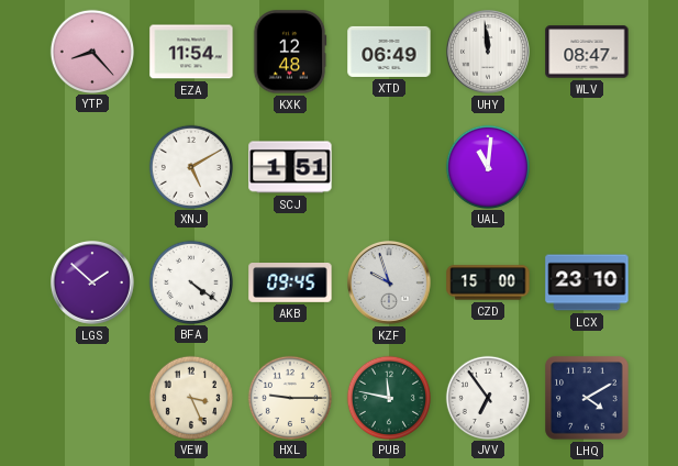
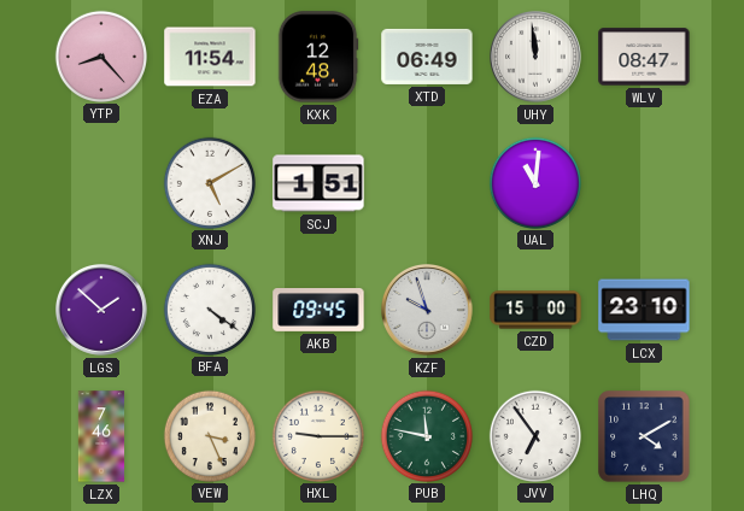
LZX: none -> 7:46
